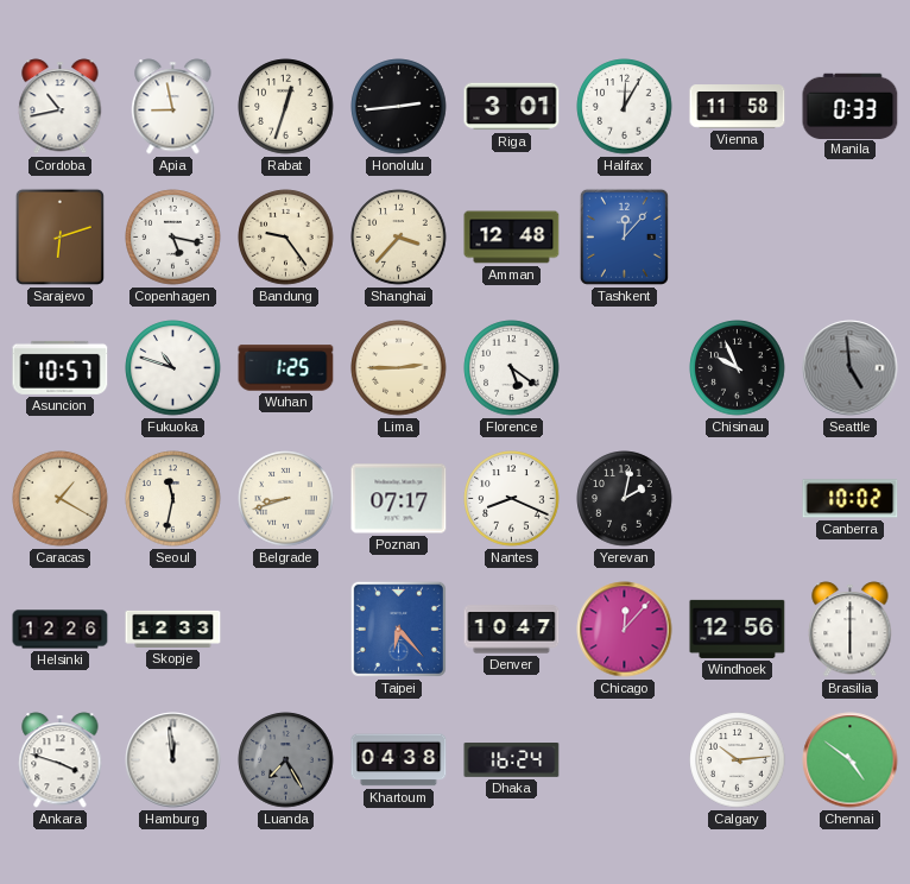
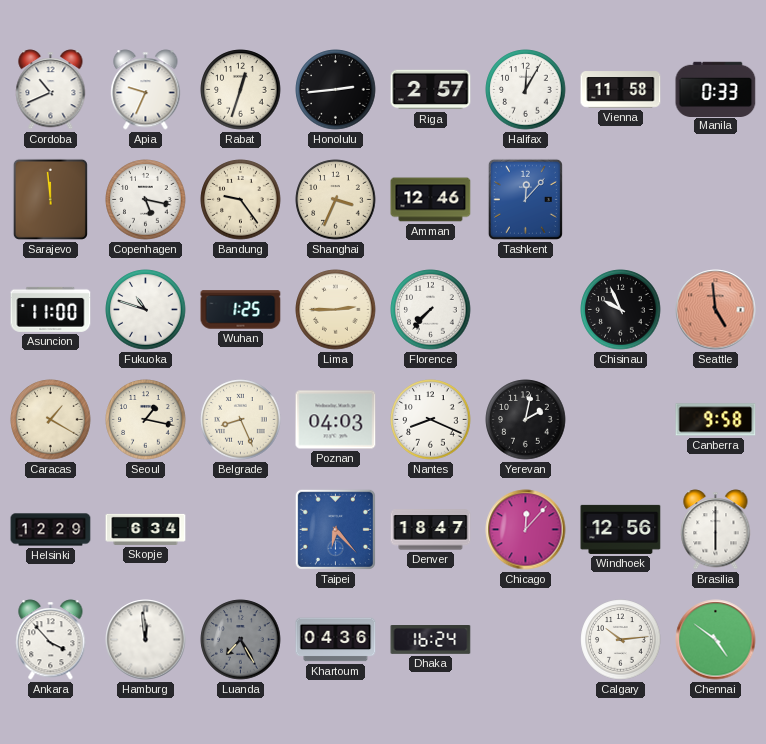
Cordoba: 10:43 -> 10:41
Apia: 8:58 -> 9:34
Riga: 3:01 -> 2:57
Sarajevo: 6:12 -> 11:59
Shanghai: 3:37 -> 3:34
Amman: 12:48 -> 12:46
Asuncion: 10:57 -> 11:00
Florence: 5:21 -> 7:37
Seattle dial: grey -> salmon
Seoul: 11:32 -> 1:17
Belgrade: 8:42 -> 8:26
Poznan: 07:17 -> 04:03
Canberra: 10:02 -> 9:58
Helsinki: 12:26 -> 12:29
Skopje: 12:33 -> 6:34
Denver: 10:47 -> 18:47
Ankara: 3:48 -> 3:53
Khartoum: 04:38 -> 04:36
